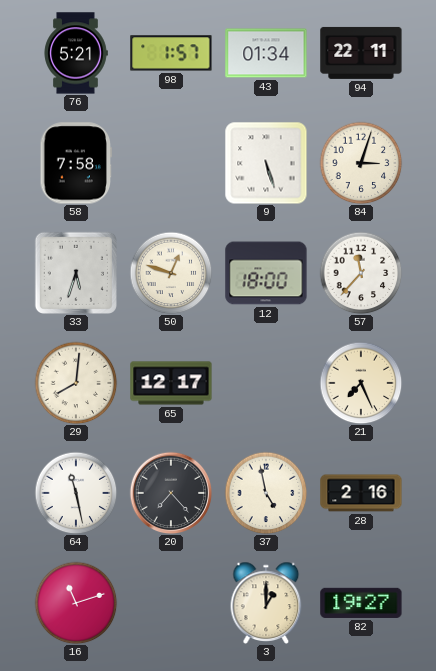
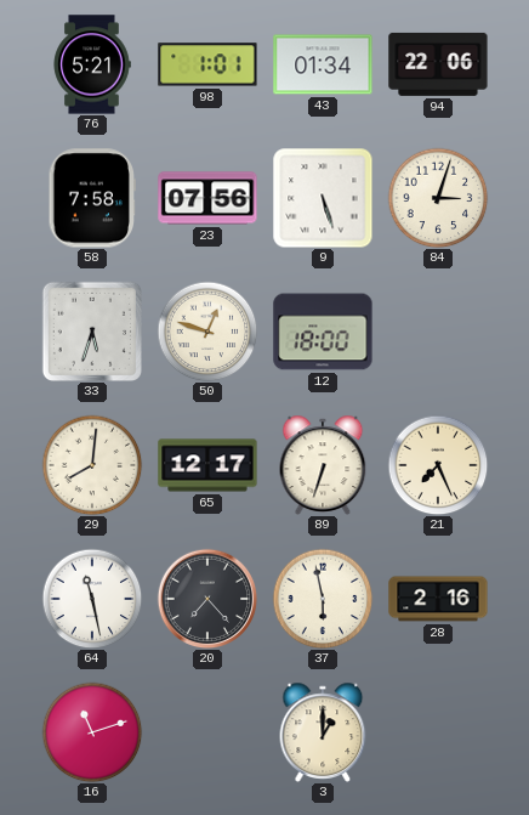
98: 1:57 -> 1:01
94: 22:11 -> 22:06
23: none -> 07:56
57: 11:37 -> none
89: none -> 6:33
37: 4:58 -> 5:58
82: 19:27 -> none
